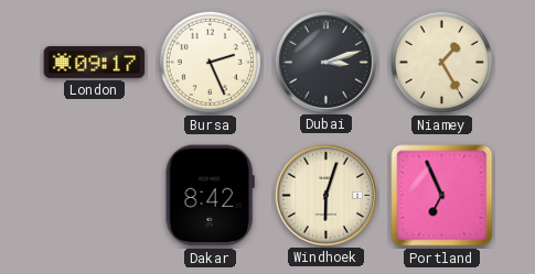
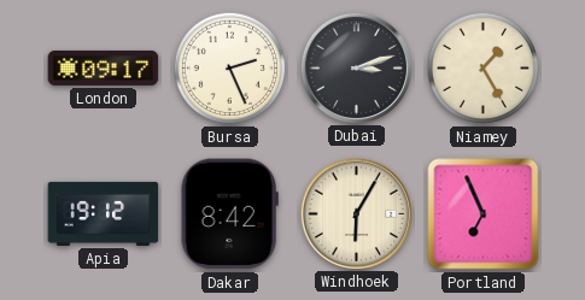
Apia: none -> 19:12
Windhoek: 6:03 -> 6:05
